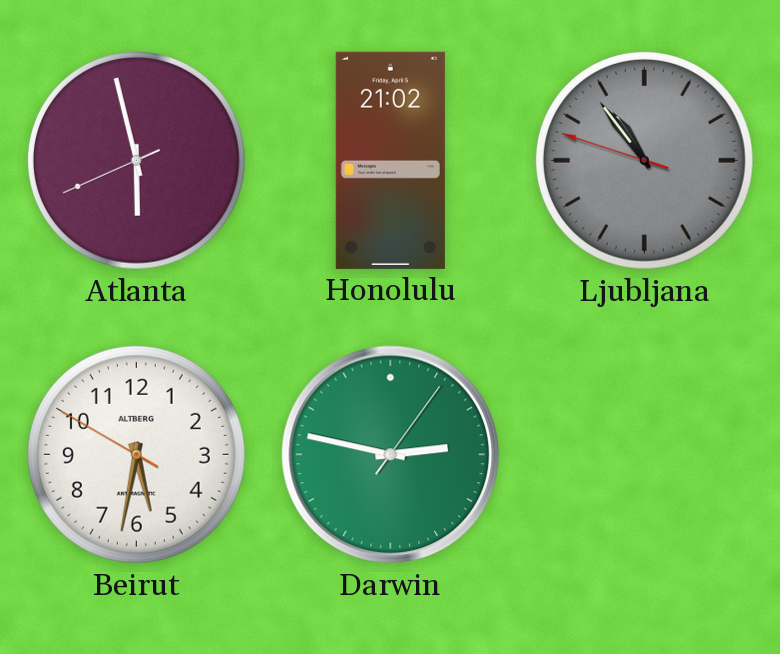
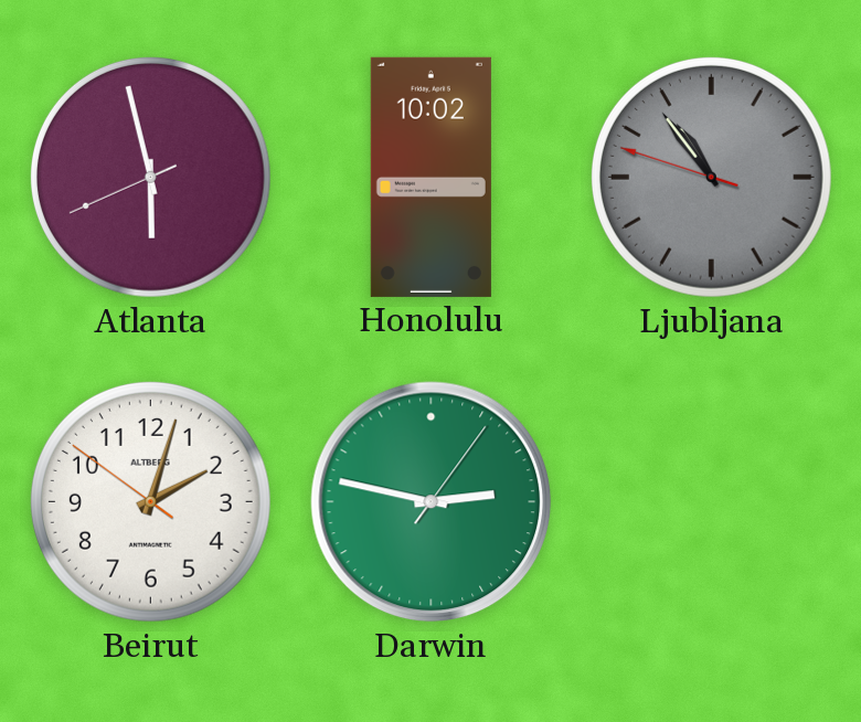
Honolulu: 21:02 -> 10:02
Beirut: 5:31 -> 2:02
